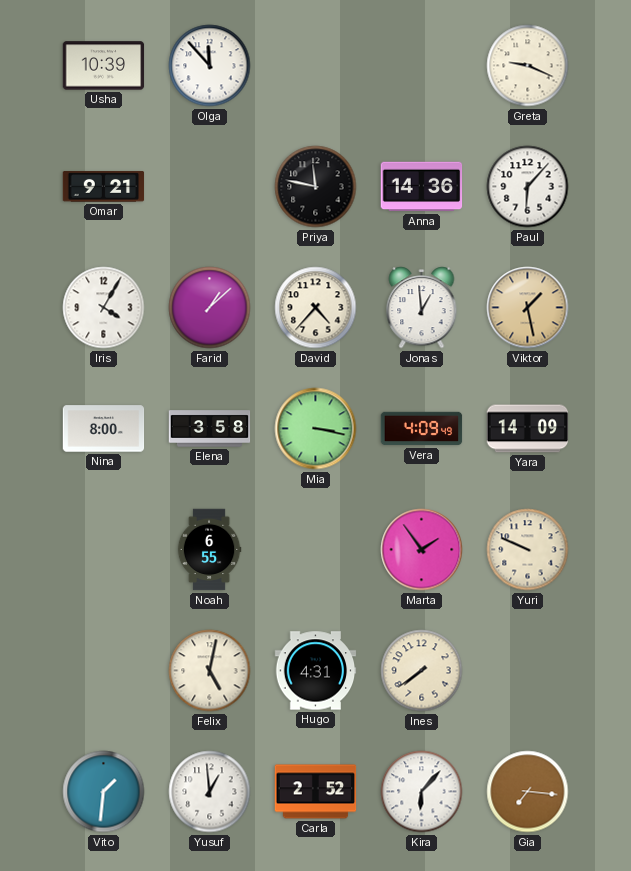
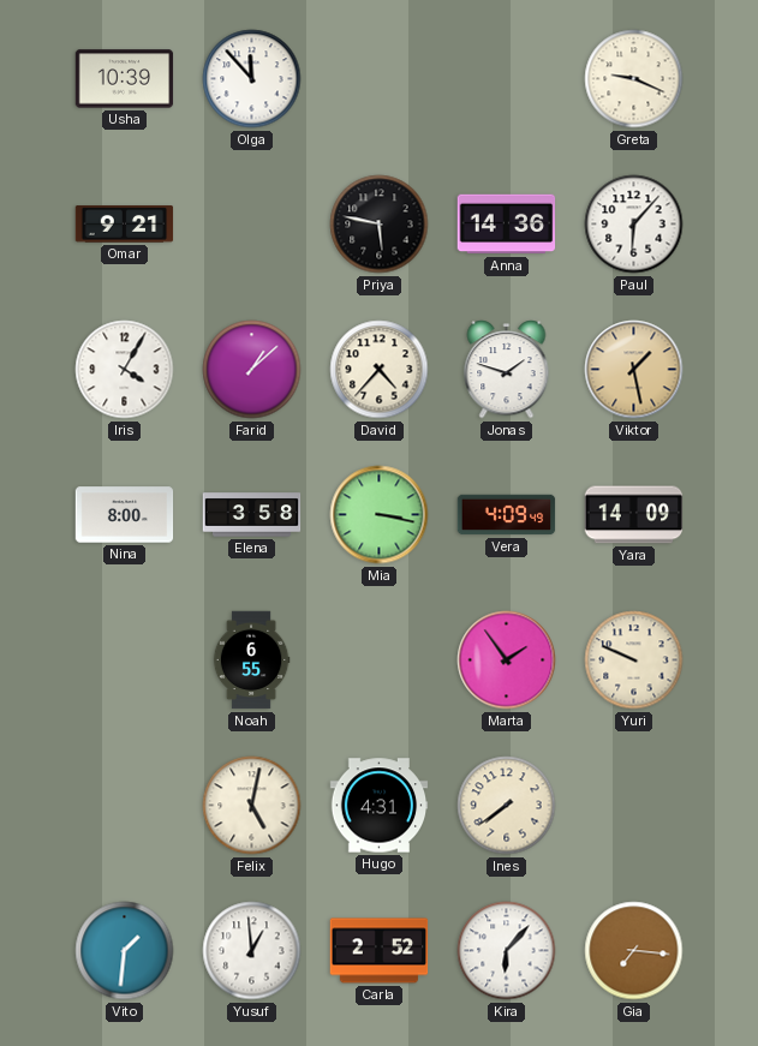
Priya: 11:47 -> 5:47
Jonas: 12:59 -> 1:48
